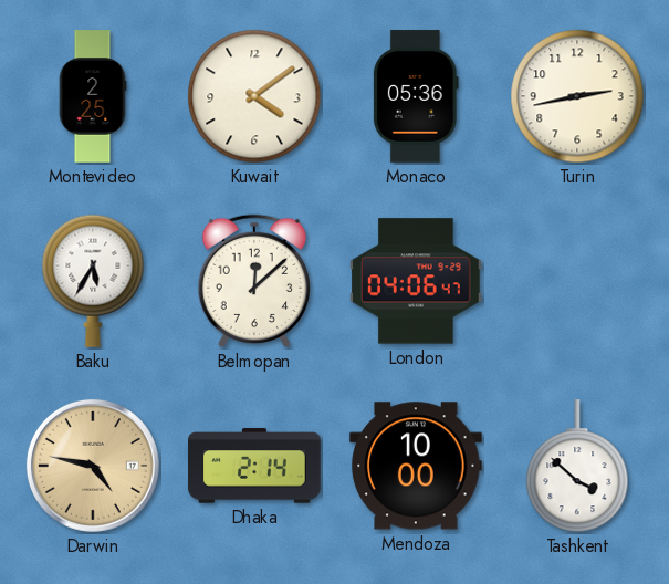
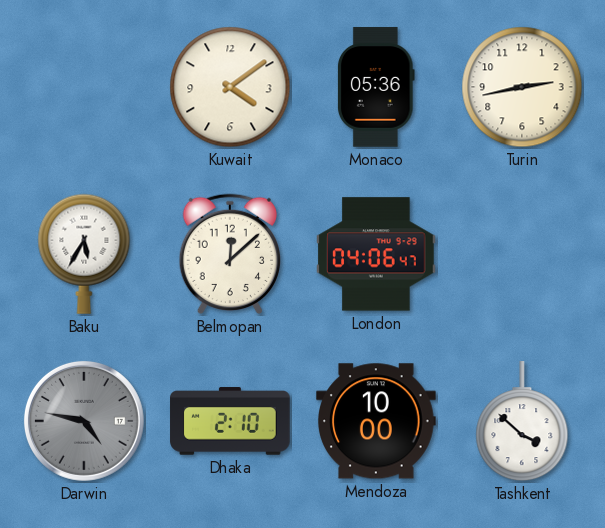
Montevideo: 2:25 -> none
Darwin dial: champagne -> grey
Dhaka: 2:14 -> 2:10
